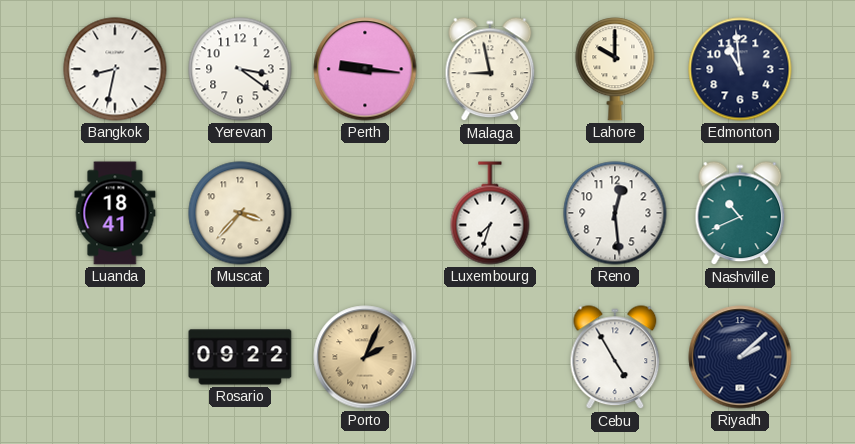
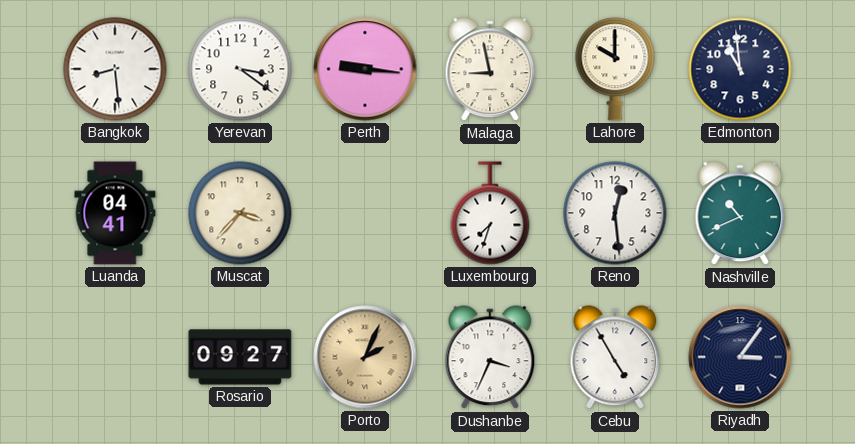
Bangkok: 8:32 -> 8:29
Luanda: 18:41 -> 04:41
Rosario: 09:22 -> 09:27
Dushanbe: none -> 3:34
Riyadh: 2:08 -> 3:06
